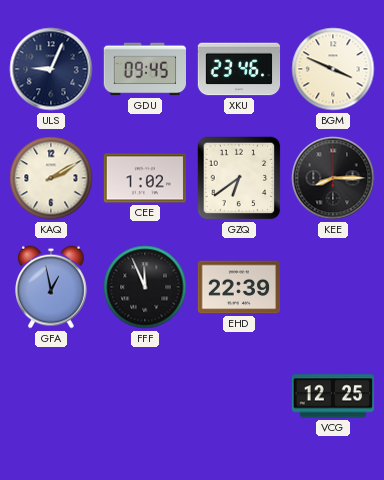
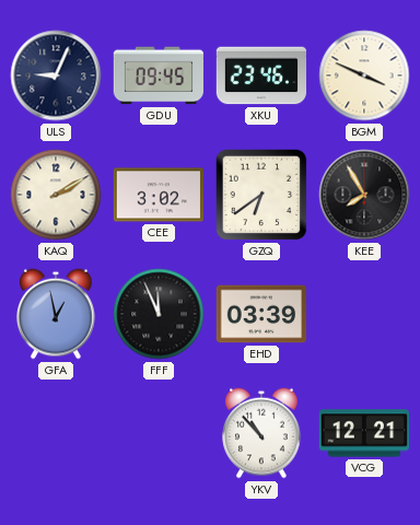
CEE: 1:02 -> 3:02
KEE: 8:15 -> 7:55
EHD: 22:39 -> 03:39
YKV: none -> 10:53
VCG: 12:25 -> 12:21
